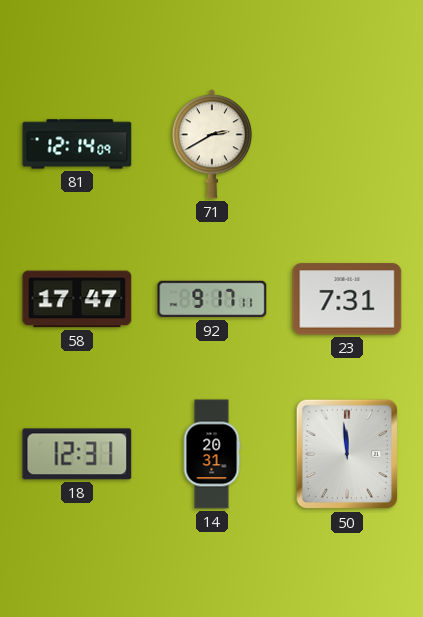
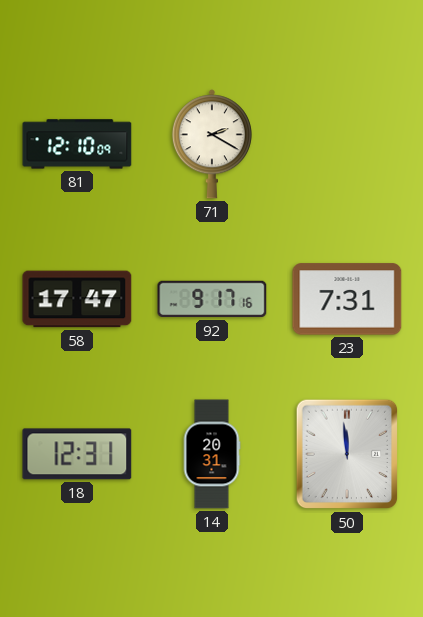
81: 12:14 -> 12:10
71: 2:40 -> 2:20
92: 9:17:11 -> 9:17:16
